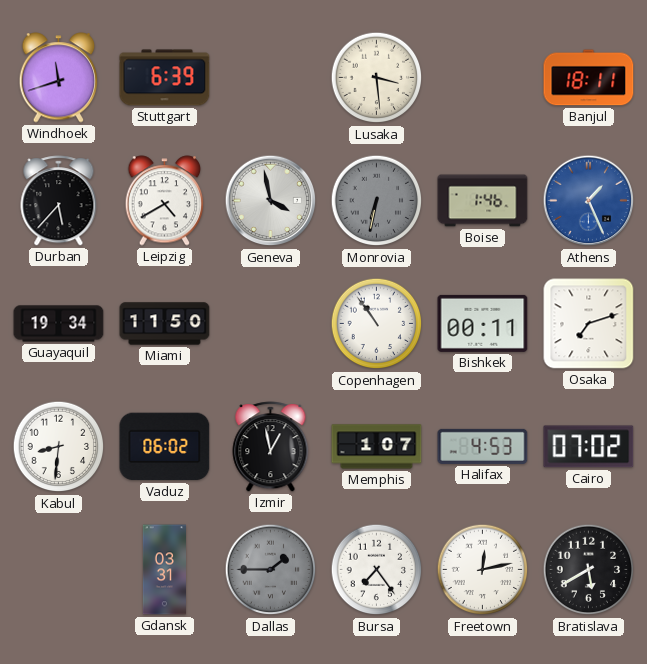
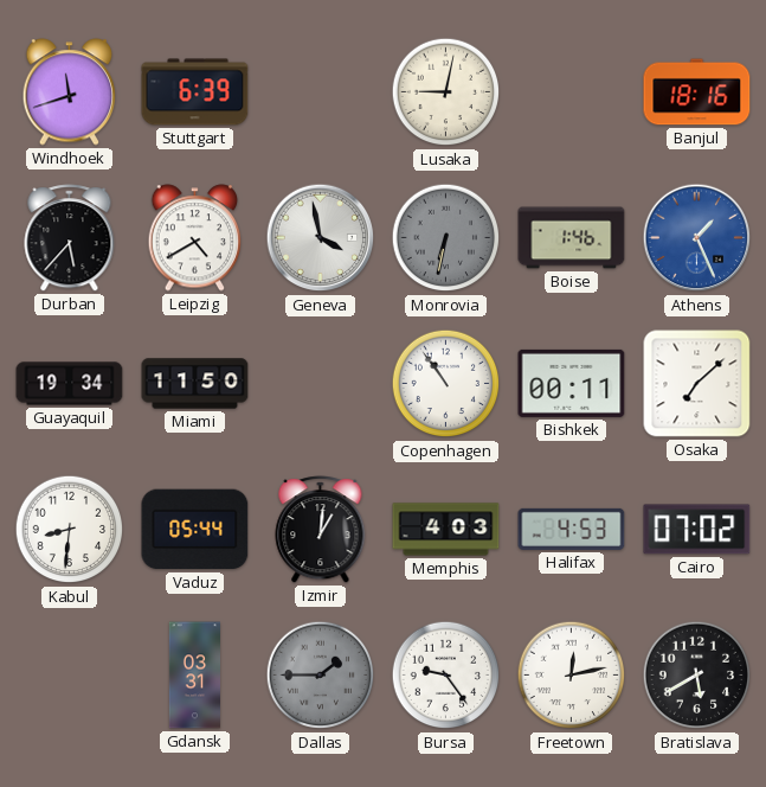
Lusaka: 3:29 -> 9:02
Banjul: 18:11 -> 18:16
Osaka: 7:12 -> 7:08
Vaduz: 06:02 -> 05:44
Izmir: 12:58 -> 1:01
Memphis: 1:07 -> 4:03
Bursa: 7:24 -> 9:24
